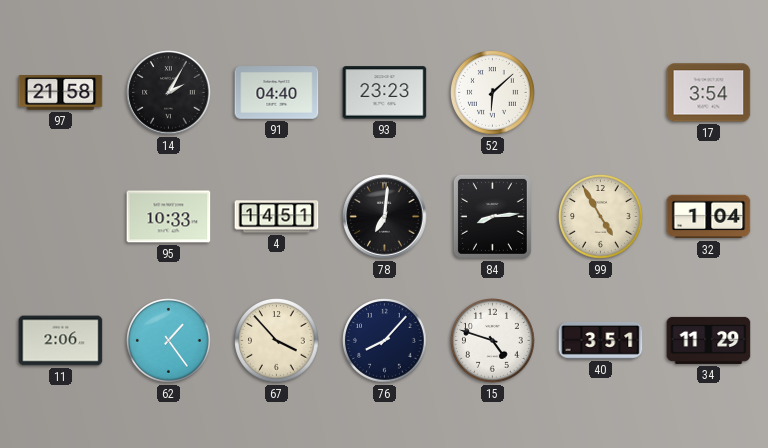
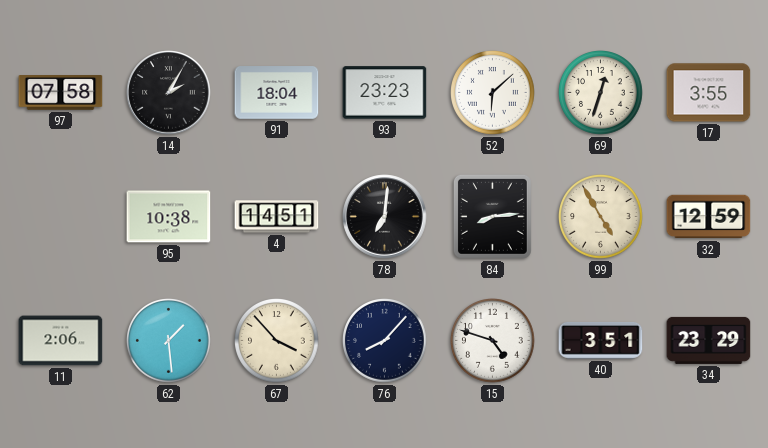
97: 21:58 -> 07:58
91: 04:40 -> 18:04
69: none -> 12:33
17: 3:54 -> 3:55
95: 10:33 -> 10:38
32: 1:04 -> 12:59
62: 1:24 -> 1:29
34: 11:29 -> 23:29
